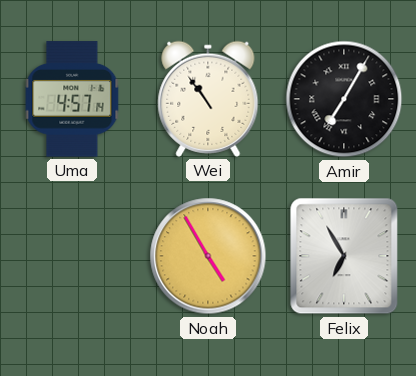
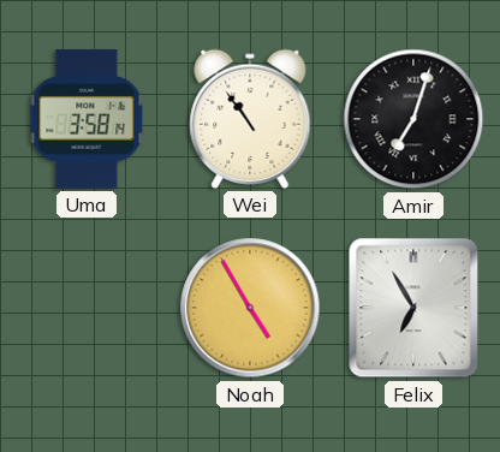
Uma: 4:57 -> 3:58
Amir: 7:05 -> 7:03
